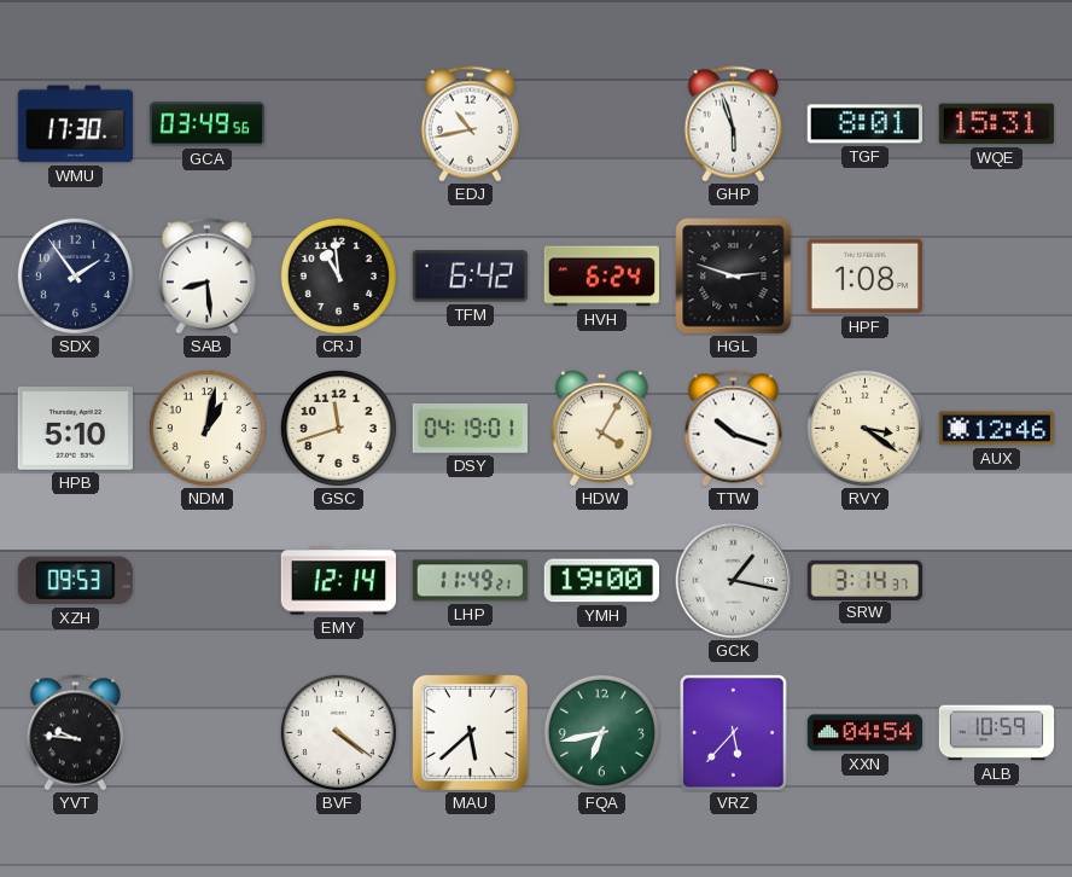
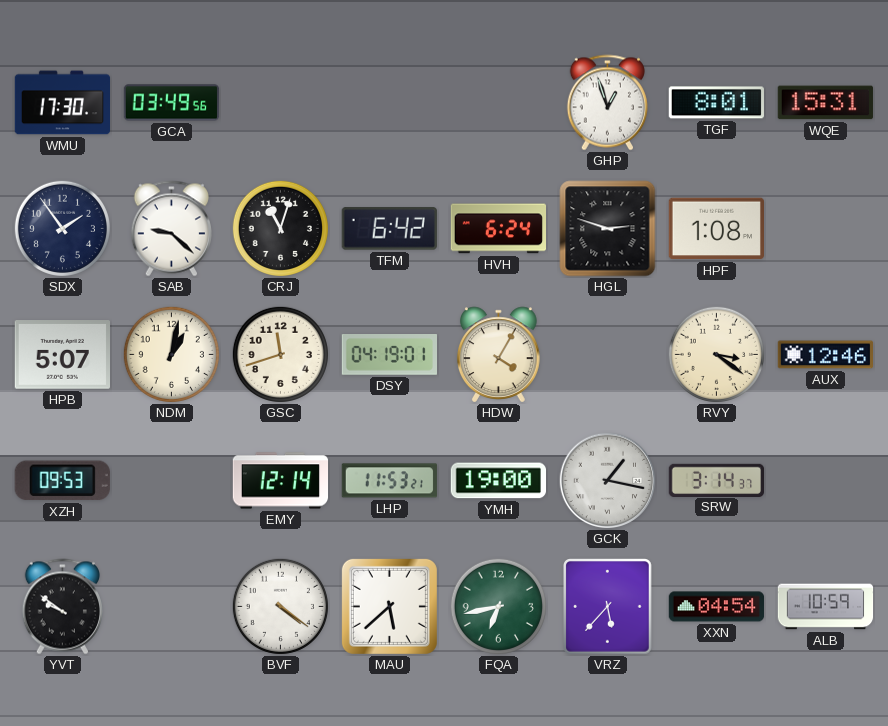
EDJ: 10:43 -> none
GHP: 5:57 -> 12:57
SAB: 8:29 -> 9:22
CRJ: 10:59 -> 11:03
HPB: 5:10 -> 5:07
TTW: 10:18 -> none
LHP: 11:49 -> 11:53
YVT: 9:46 -> 9:51
